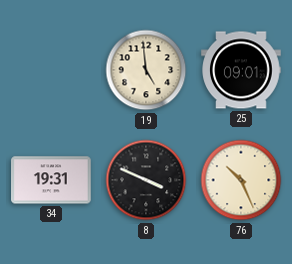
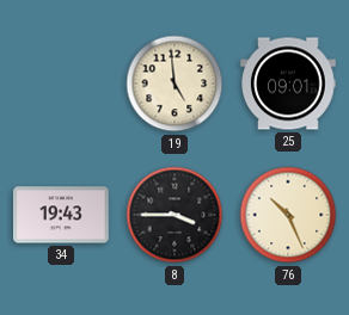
34: 19:31 -> 19:43
8: 3:49 -> 3:45
